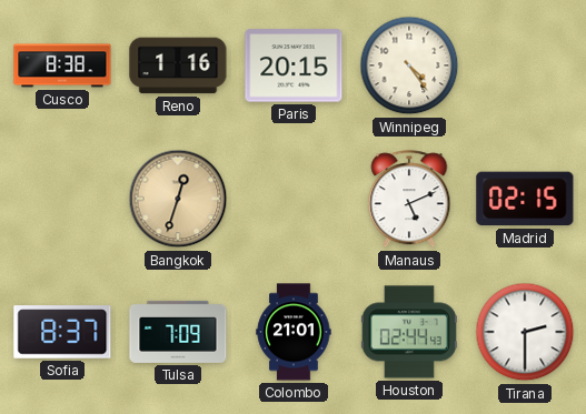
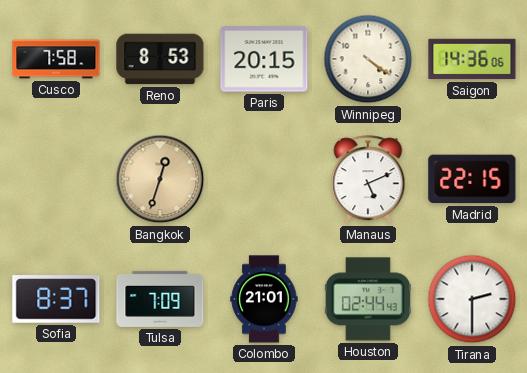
Cusco: 8:38 -> 7:58
Reno: 1:16 -> 8:53
Winnipeg: 4:24 -> 4:21
Saigon: none -> 14:36
Madrid: 02:15 -> 22:15
